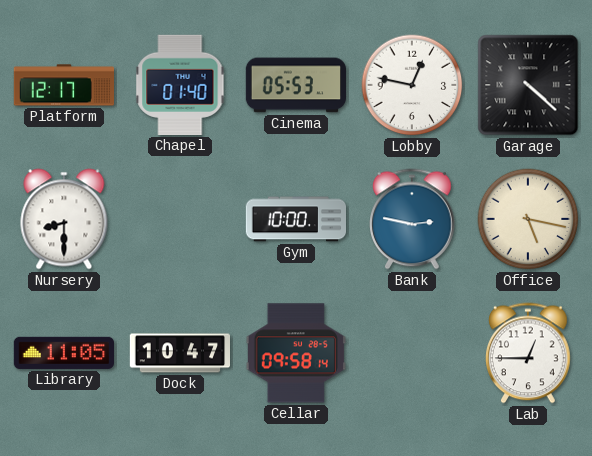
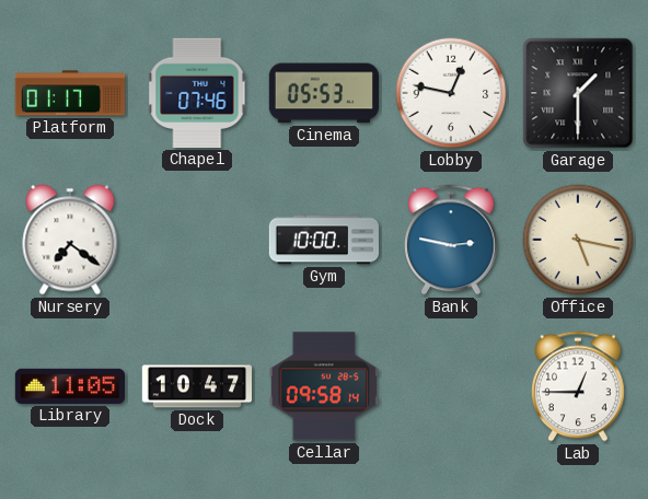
Platform: 12:17 -> 01:17
Chapel: 01:40 -> 07:46
Garage: 4:22 -> 1:30
Nursery: 8:30 -> 7:21
